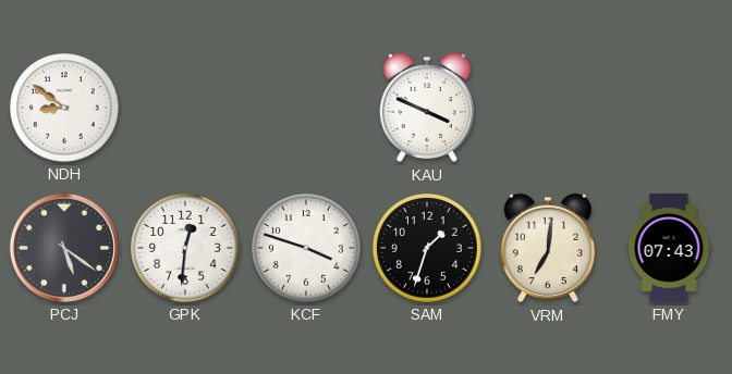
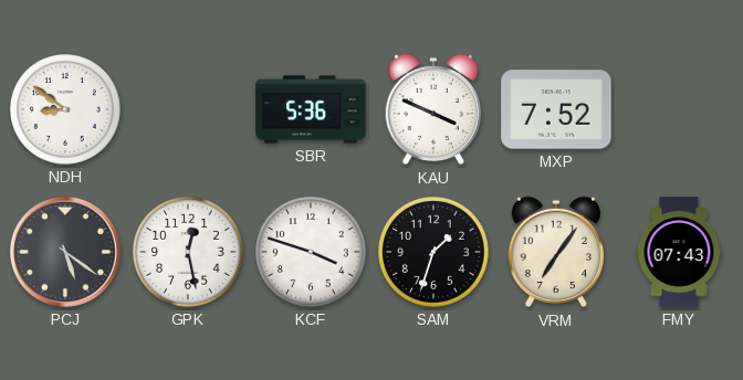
SBR: none -> 5:36
MXP: none -> 7:52
GPK: 12:31 -> 12:28
VRM: 7:01 -> 7:06
